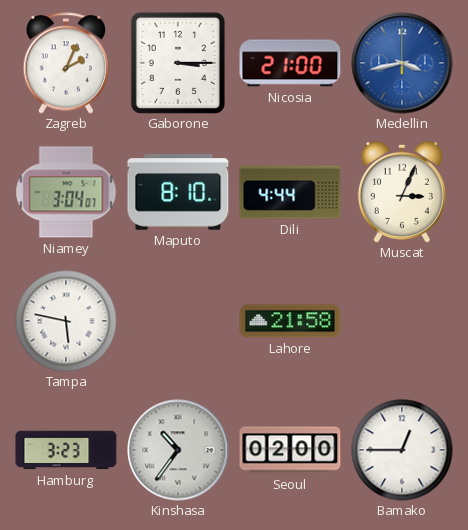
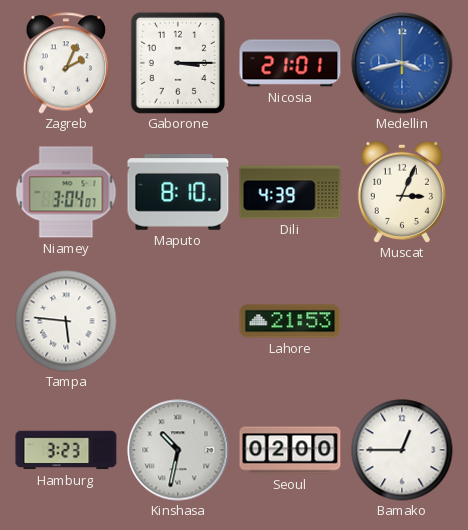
Nicosia: 21:00 -> 21:01
Dili: 4:44 -> 4:39
Tampa: 5:47 -> 5:46
Lahore: 21:58 -> 21:53
Kinshasa: 10:36 -> 10:32
